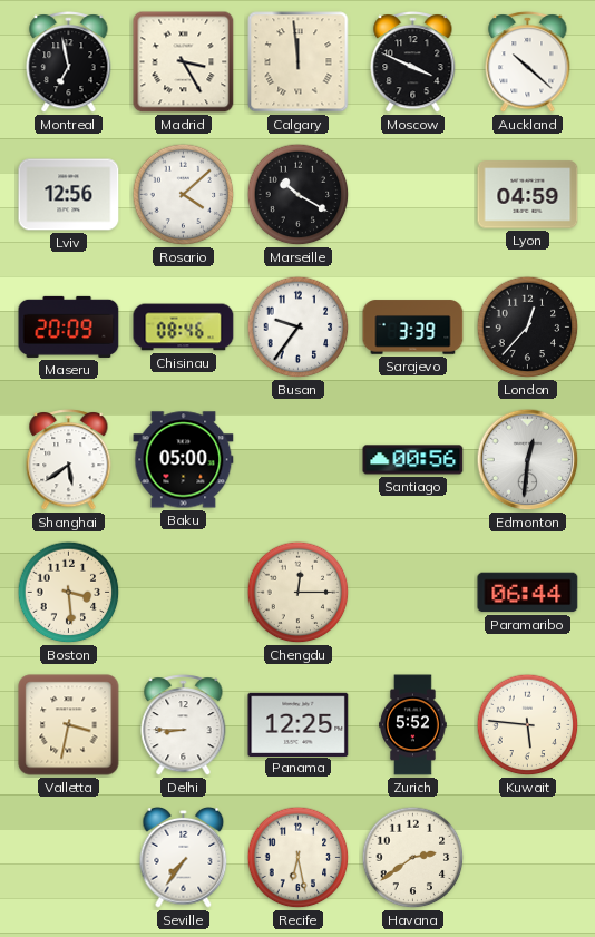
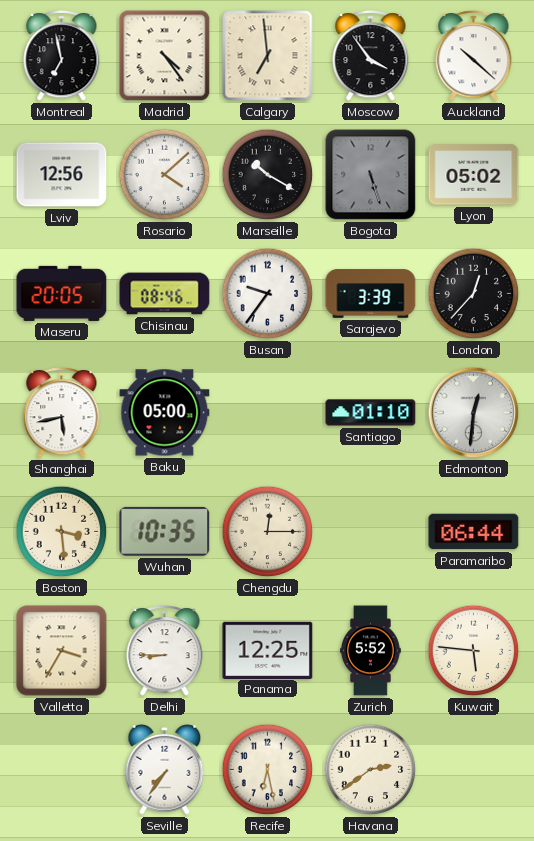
Madrid: 3:25 -> 4:24
Calgary: 11:59 -> 6:59
Moscow: 3:49 -> 3:54
Bogota: none -> 5:27
Lyon: 04:59 -> 05:02
Maseru: 20:09 -> 20:05
Shanghai: 5:39 -> 5:43
Santiago: 00:56 -> 01:10
Wuhan: none -> 10:35
Valletta: 3:32 -> 3:35
